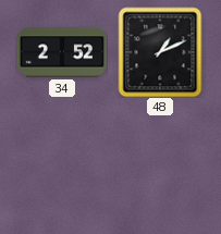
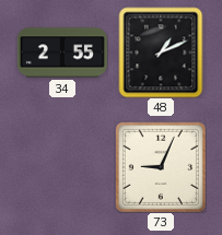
34: 2:52 -> 2:55
73: none -> 9:04
